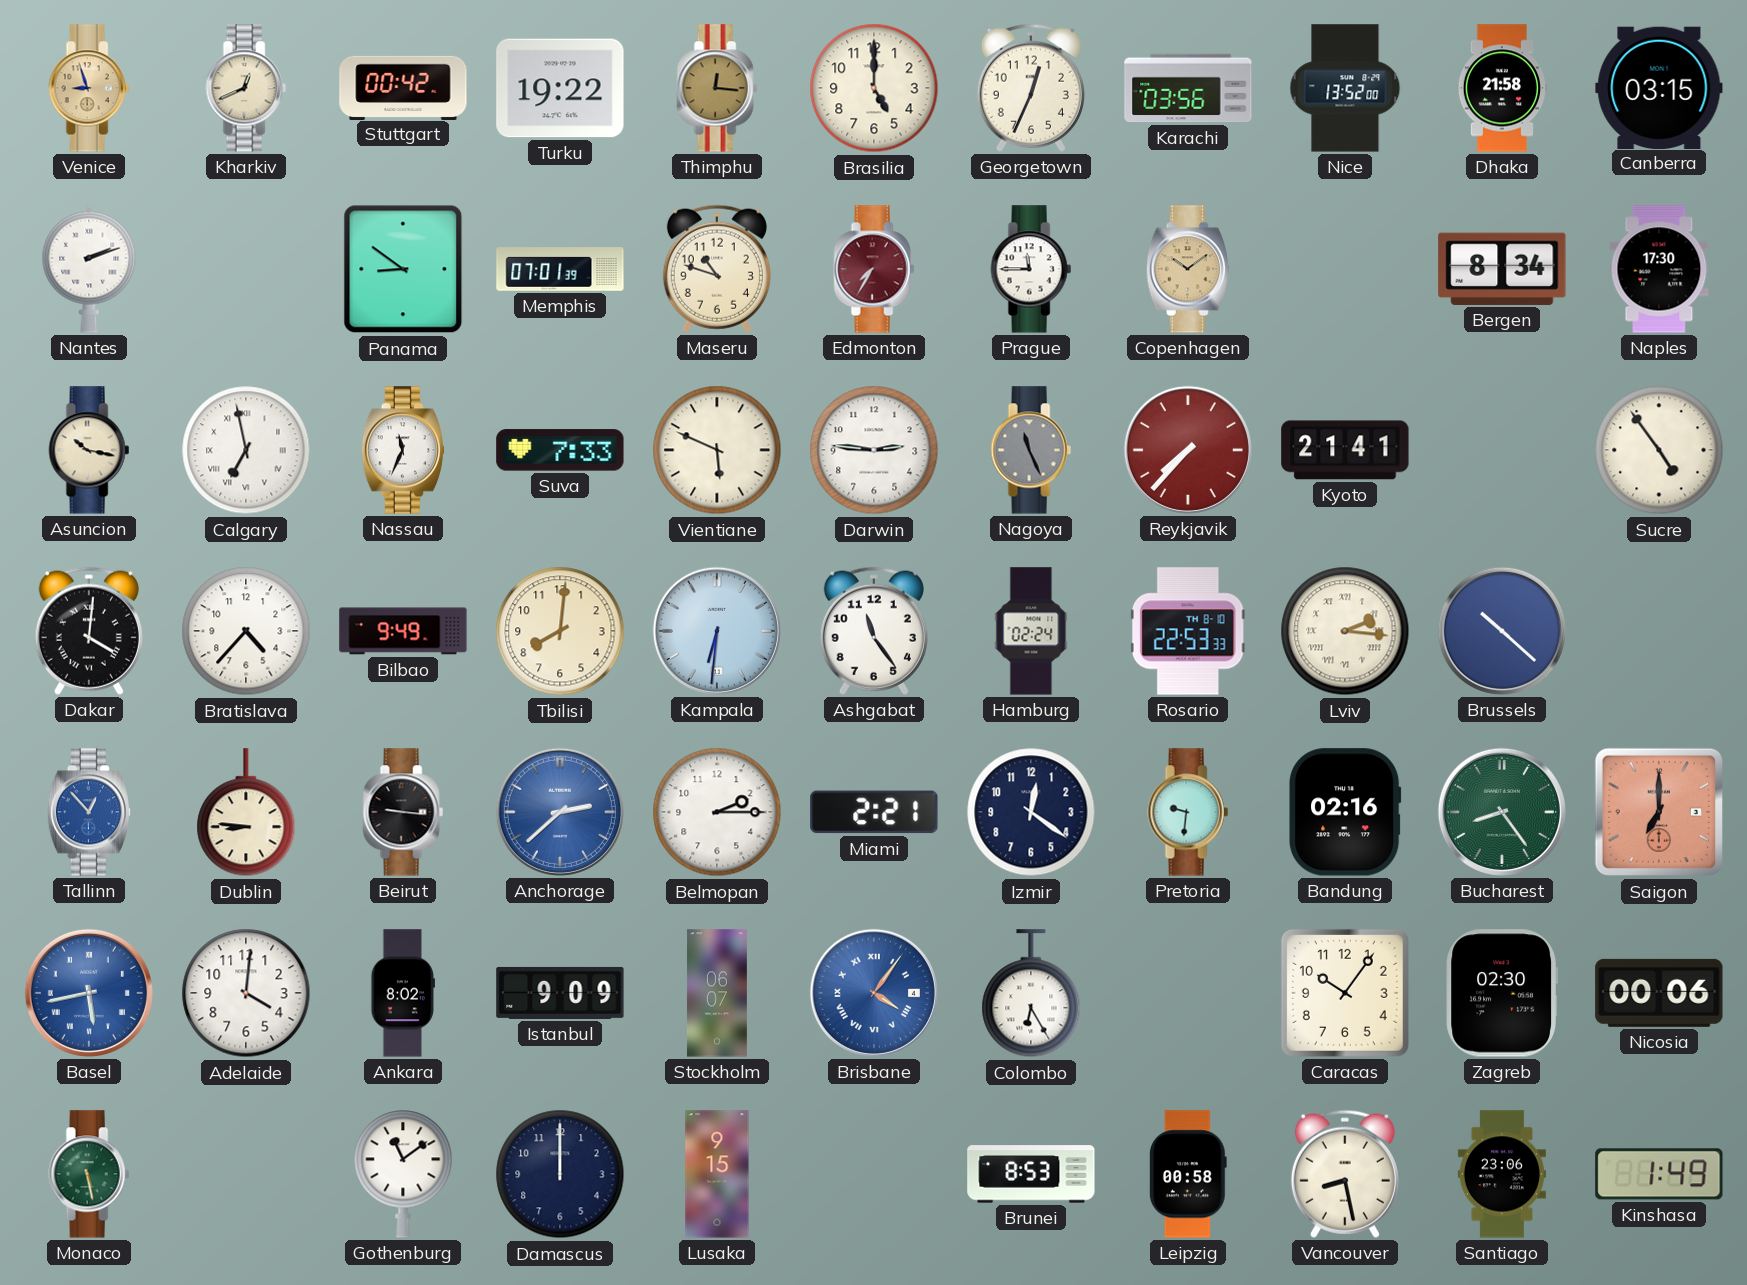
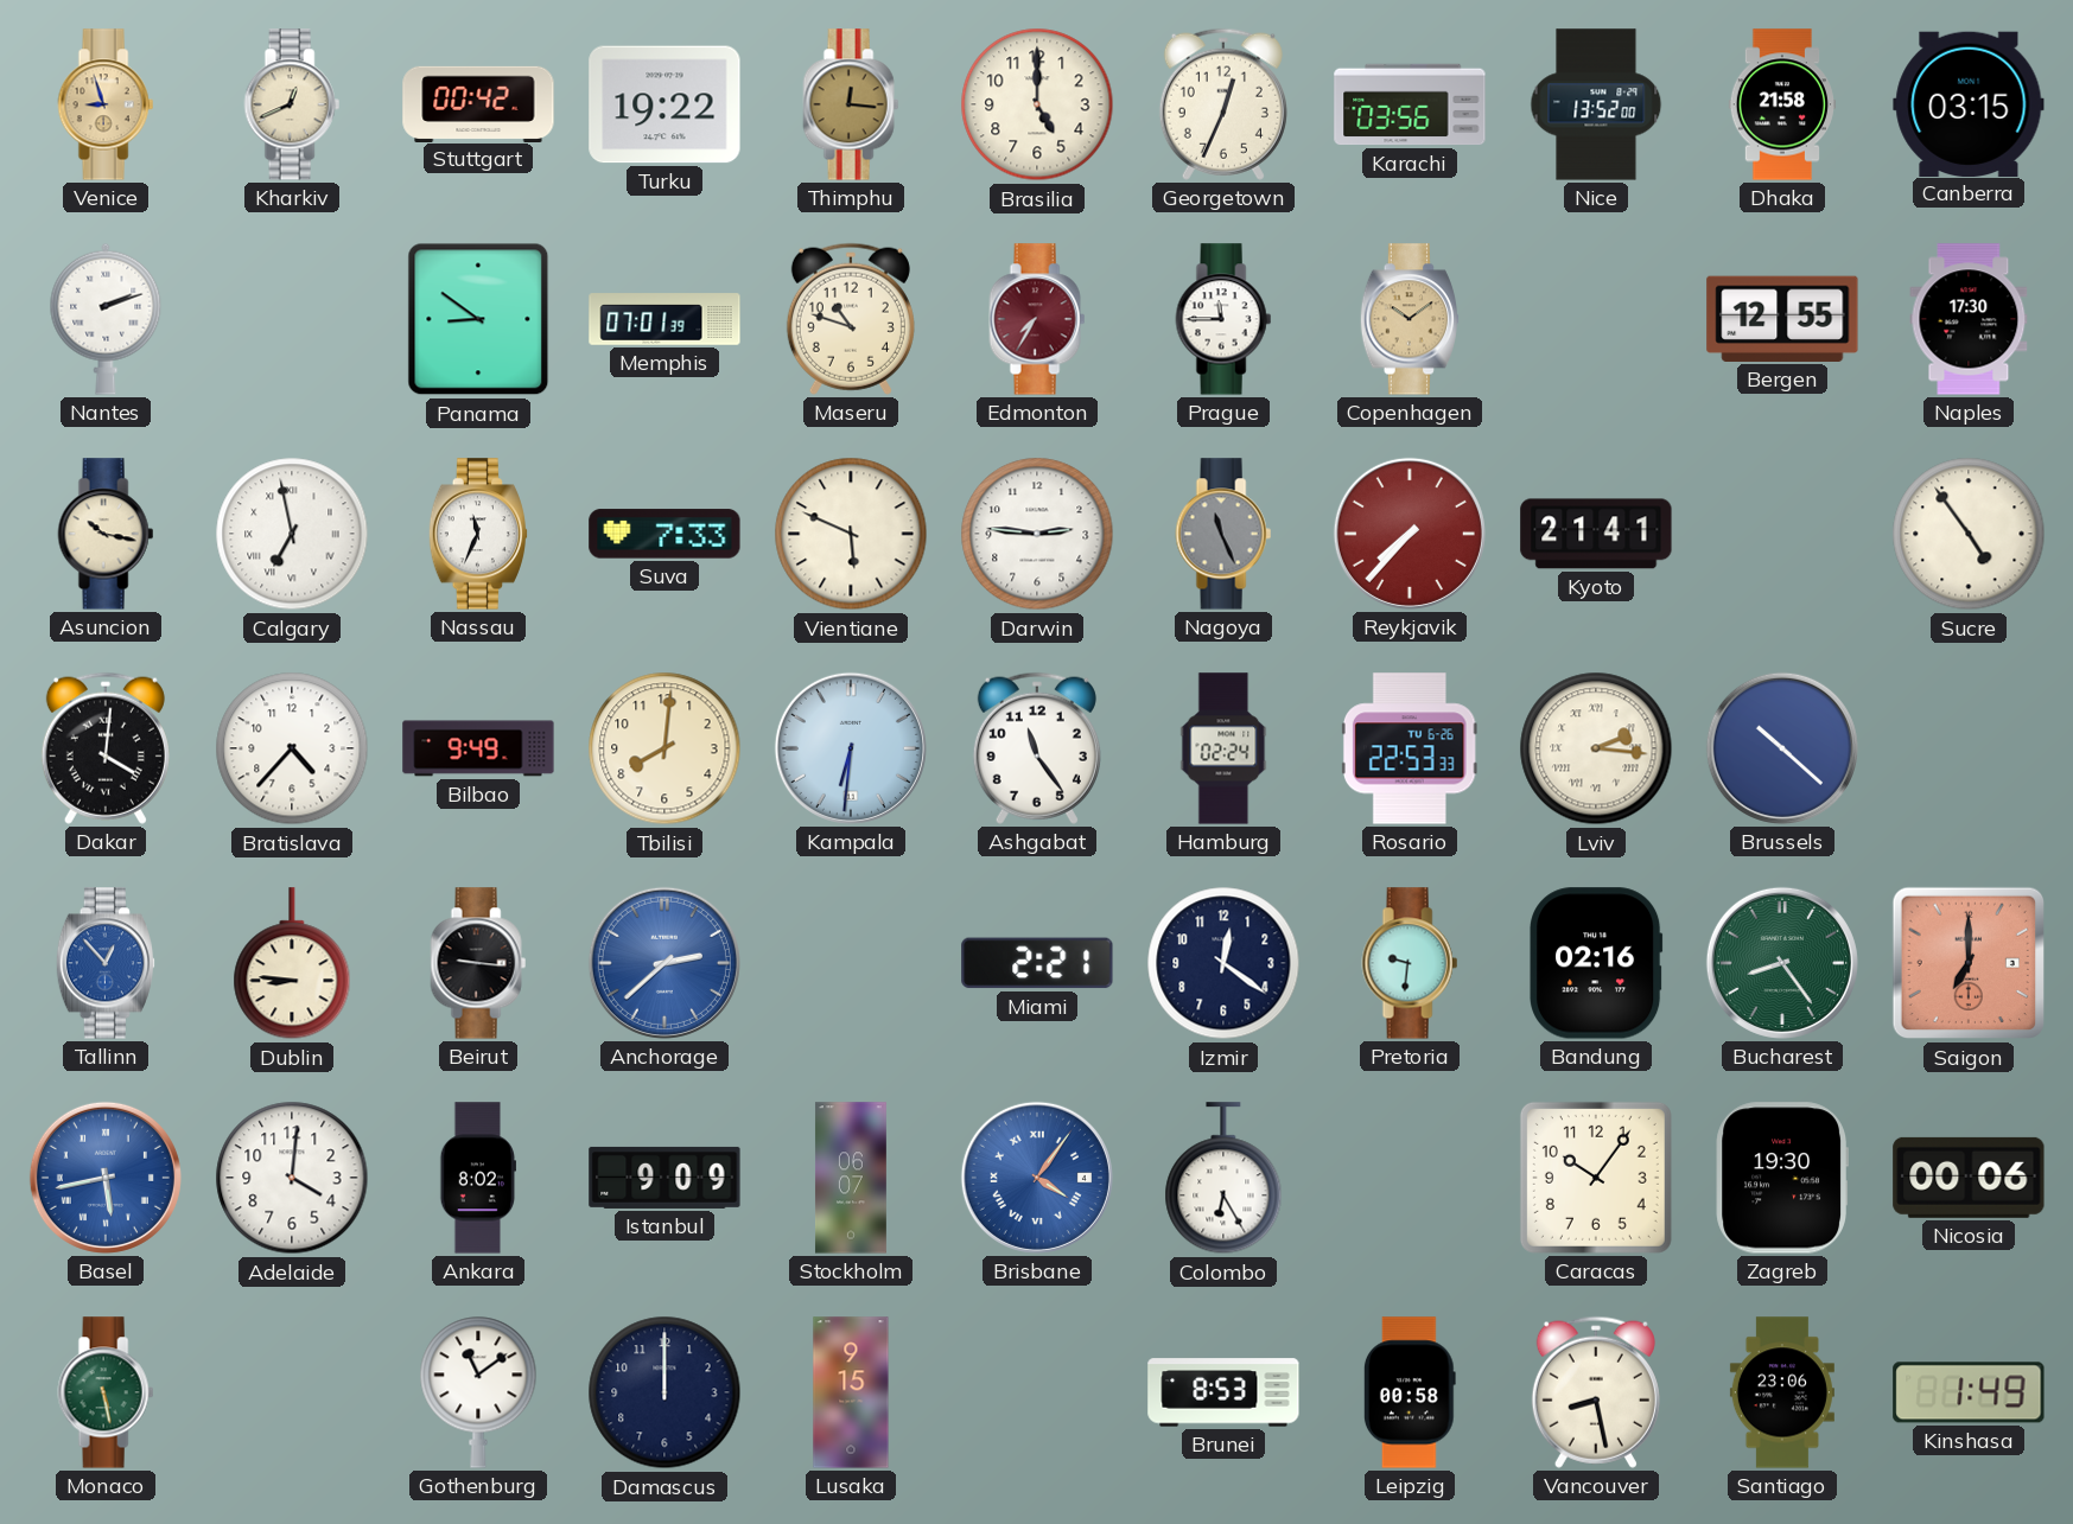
Bergen: 8:34 -> 12:55
Rosario date: TH 8-10 -> TU 6-26
Belmopan: 2:15 -> none
Zagreb: 02:30 -> 19:30
